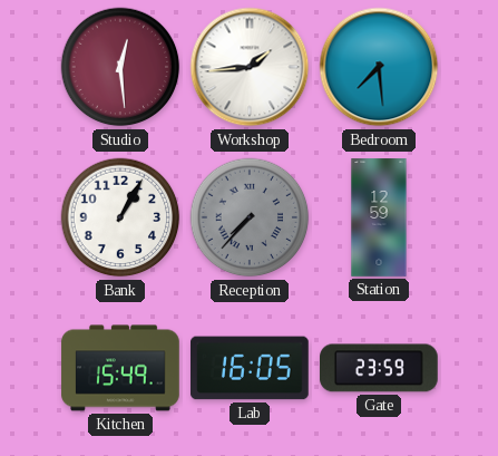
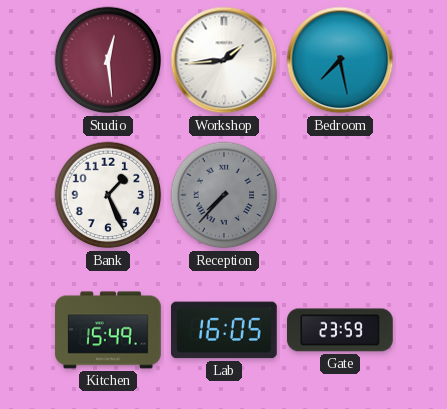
Bedroom: 7:29 -> 7:28
Bank: 1:05 -> 1:26
Station: 12:59 -> none
